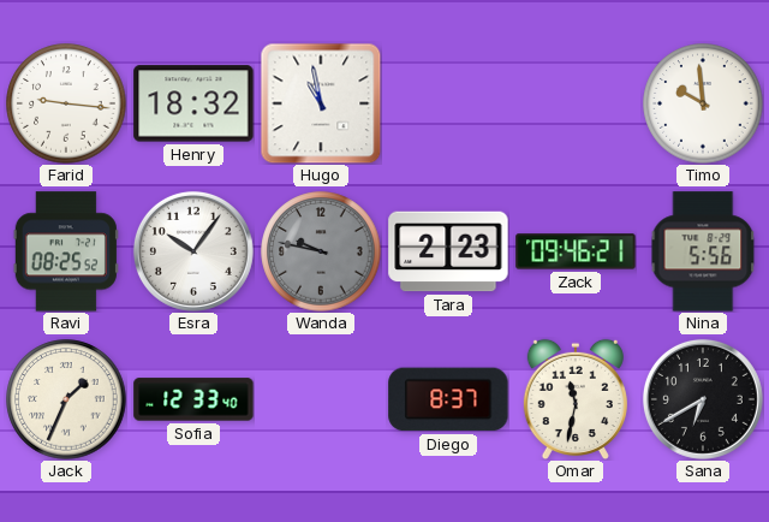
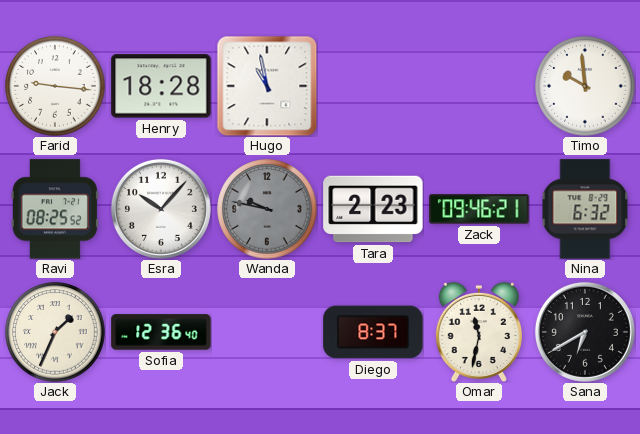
Henry: 18:32 -> 18:28
Esra: 10:06 -> 10:07
Nina: 5:56 -> 6:32
Sofia: 12:33 -> 12:36
